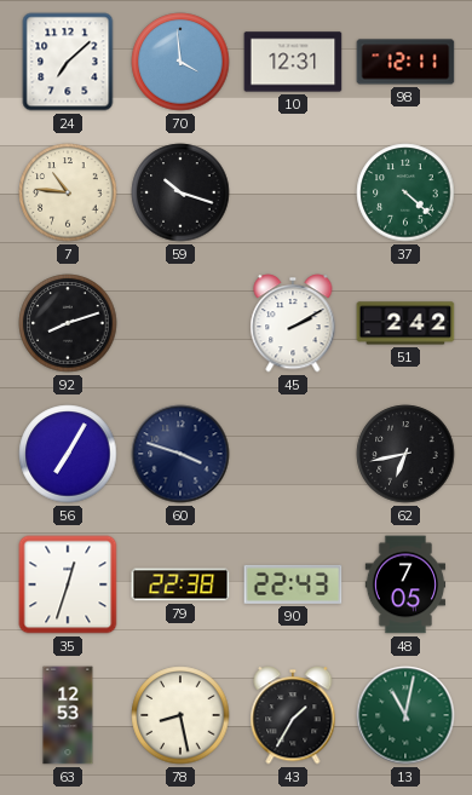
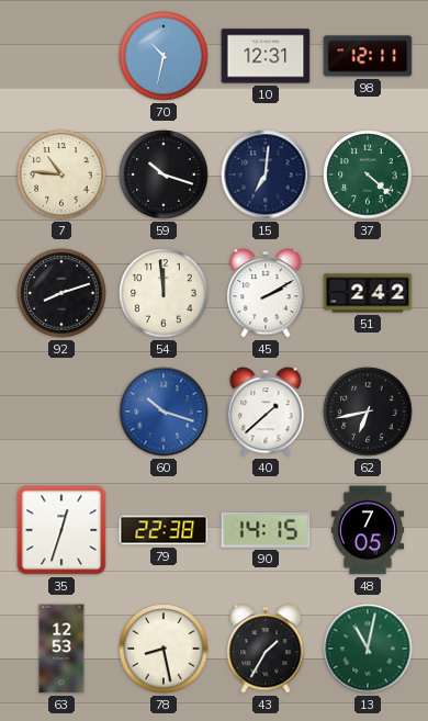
24: 7:08 -> none
70: 3:59 -> 10:32
15: none -> 7:01
54: none -> 11:59
56: 7:05 -> none
60: 3:48 -> 10:18
60 dial: navy -> blue
40: none -> 1:38
90: 22:43 -> 14:15
